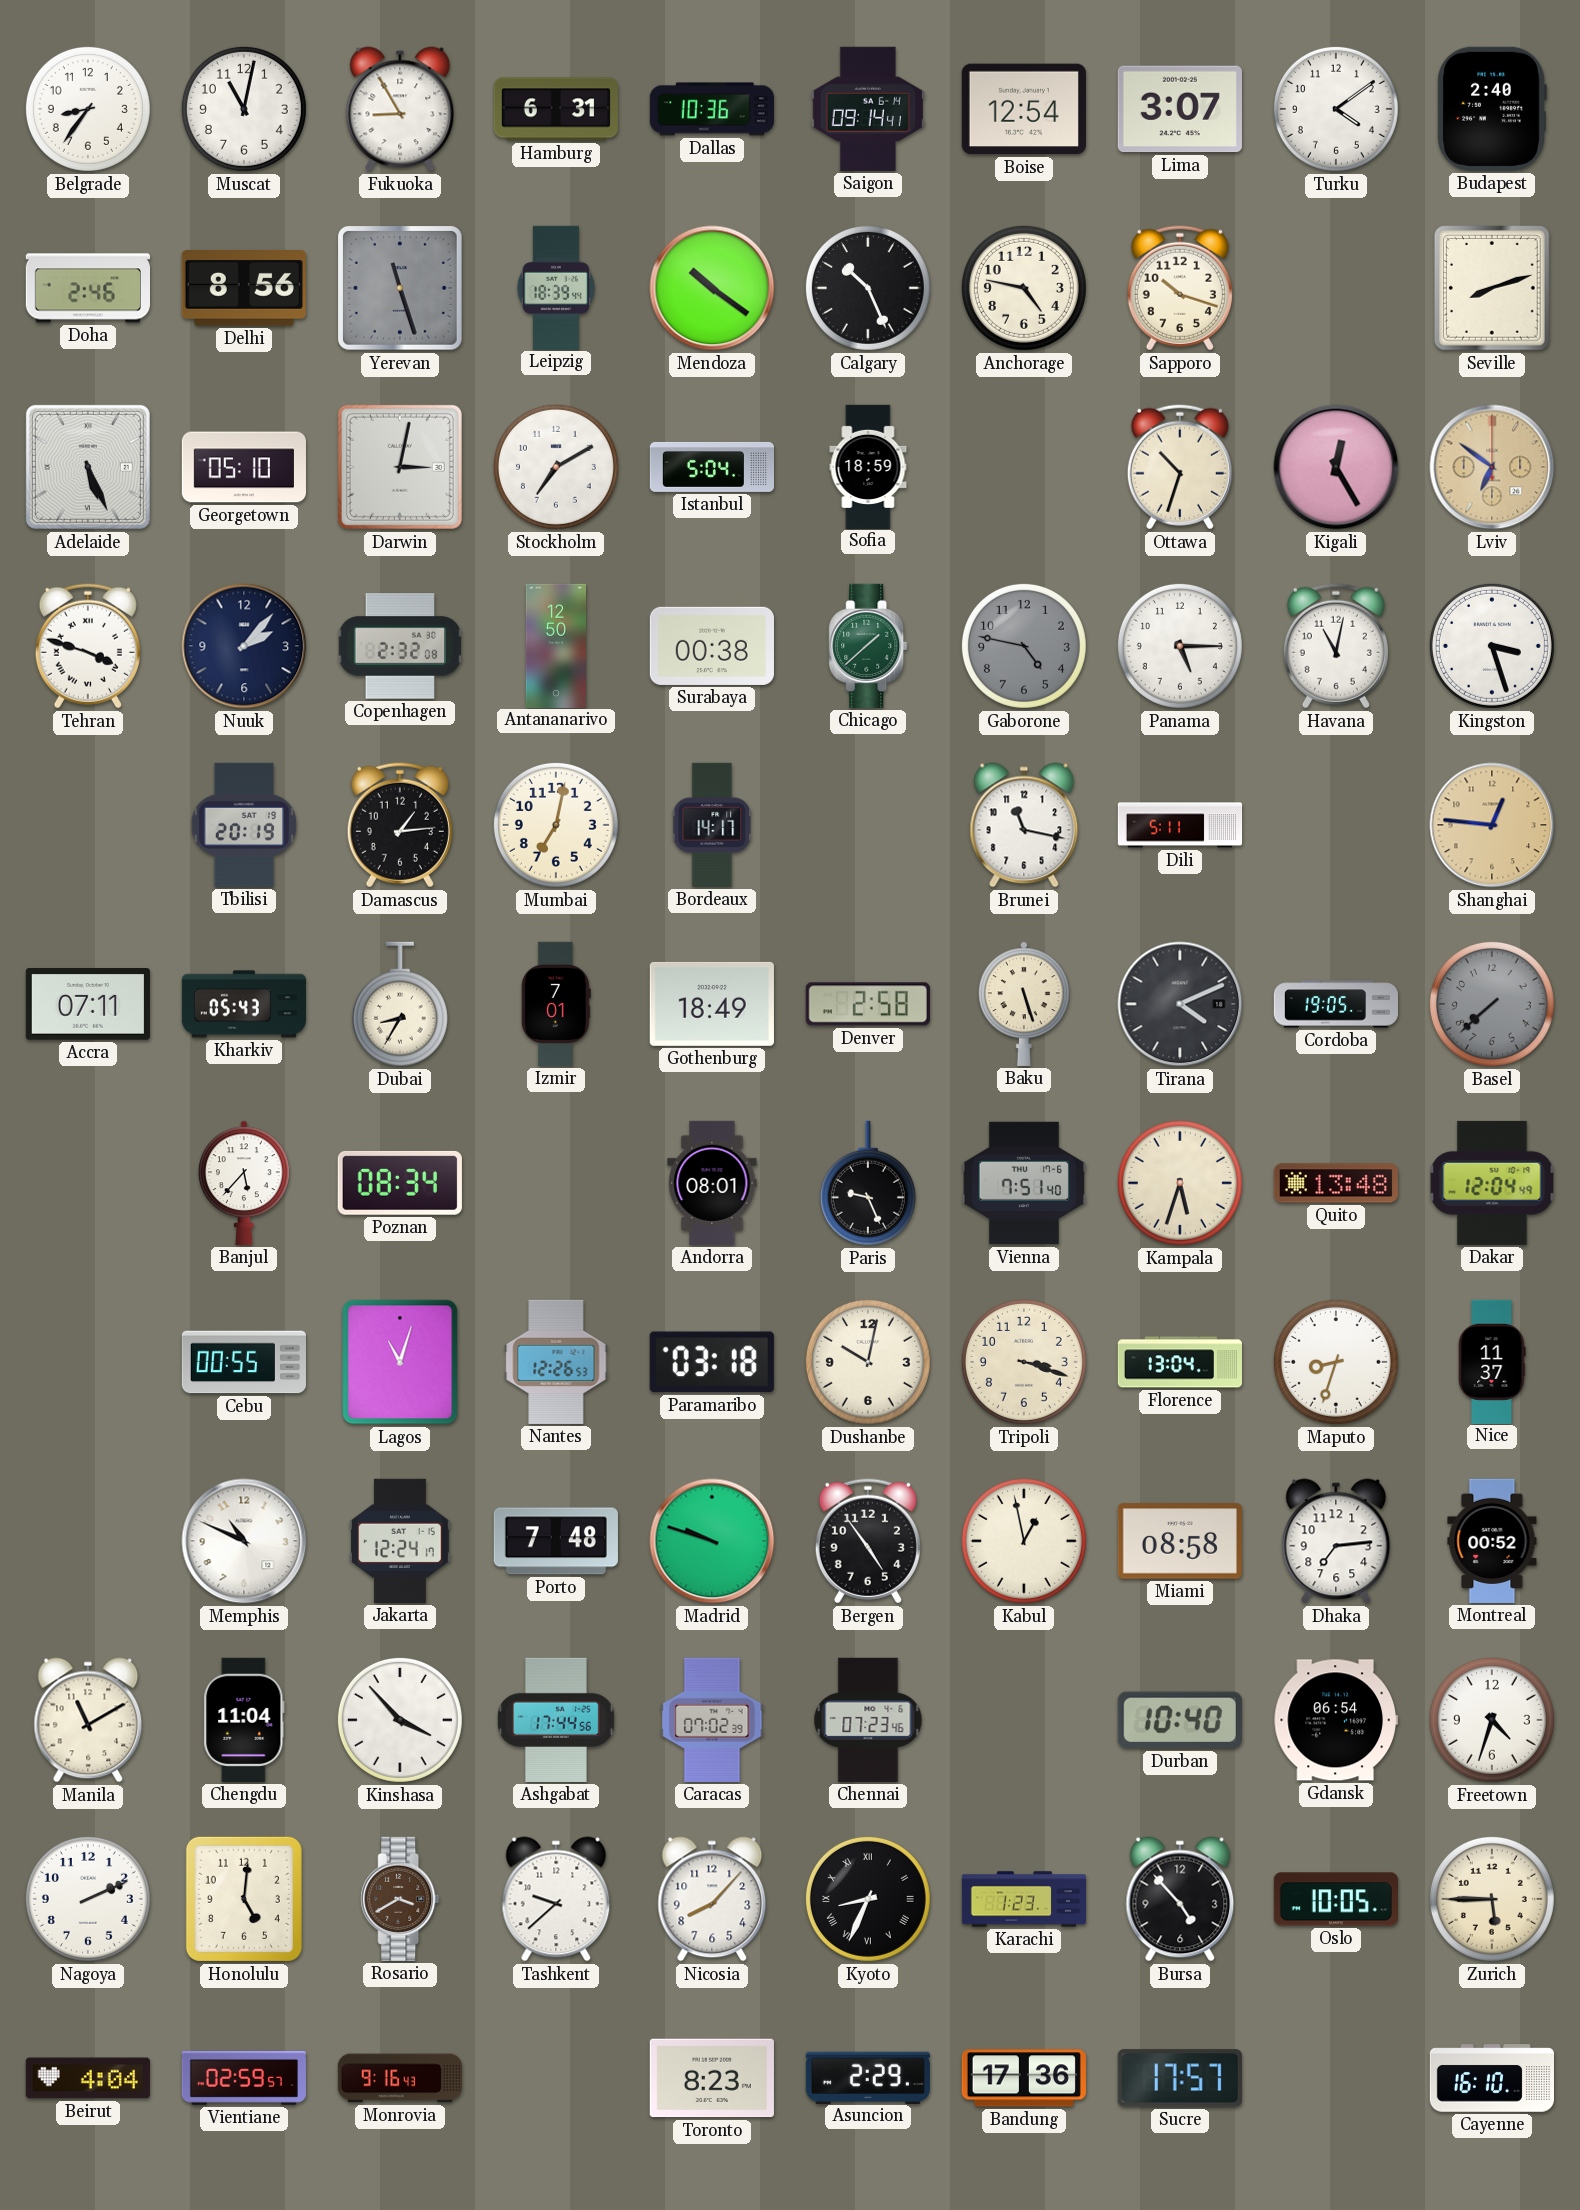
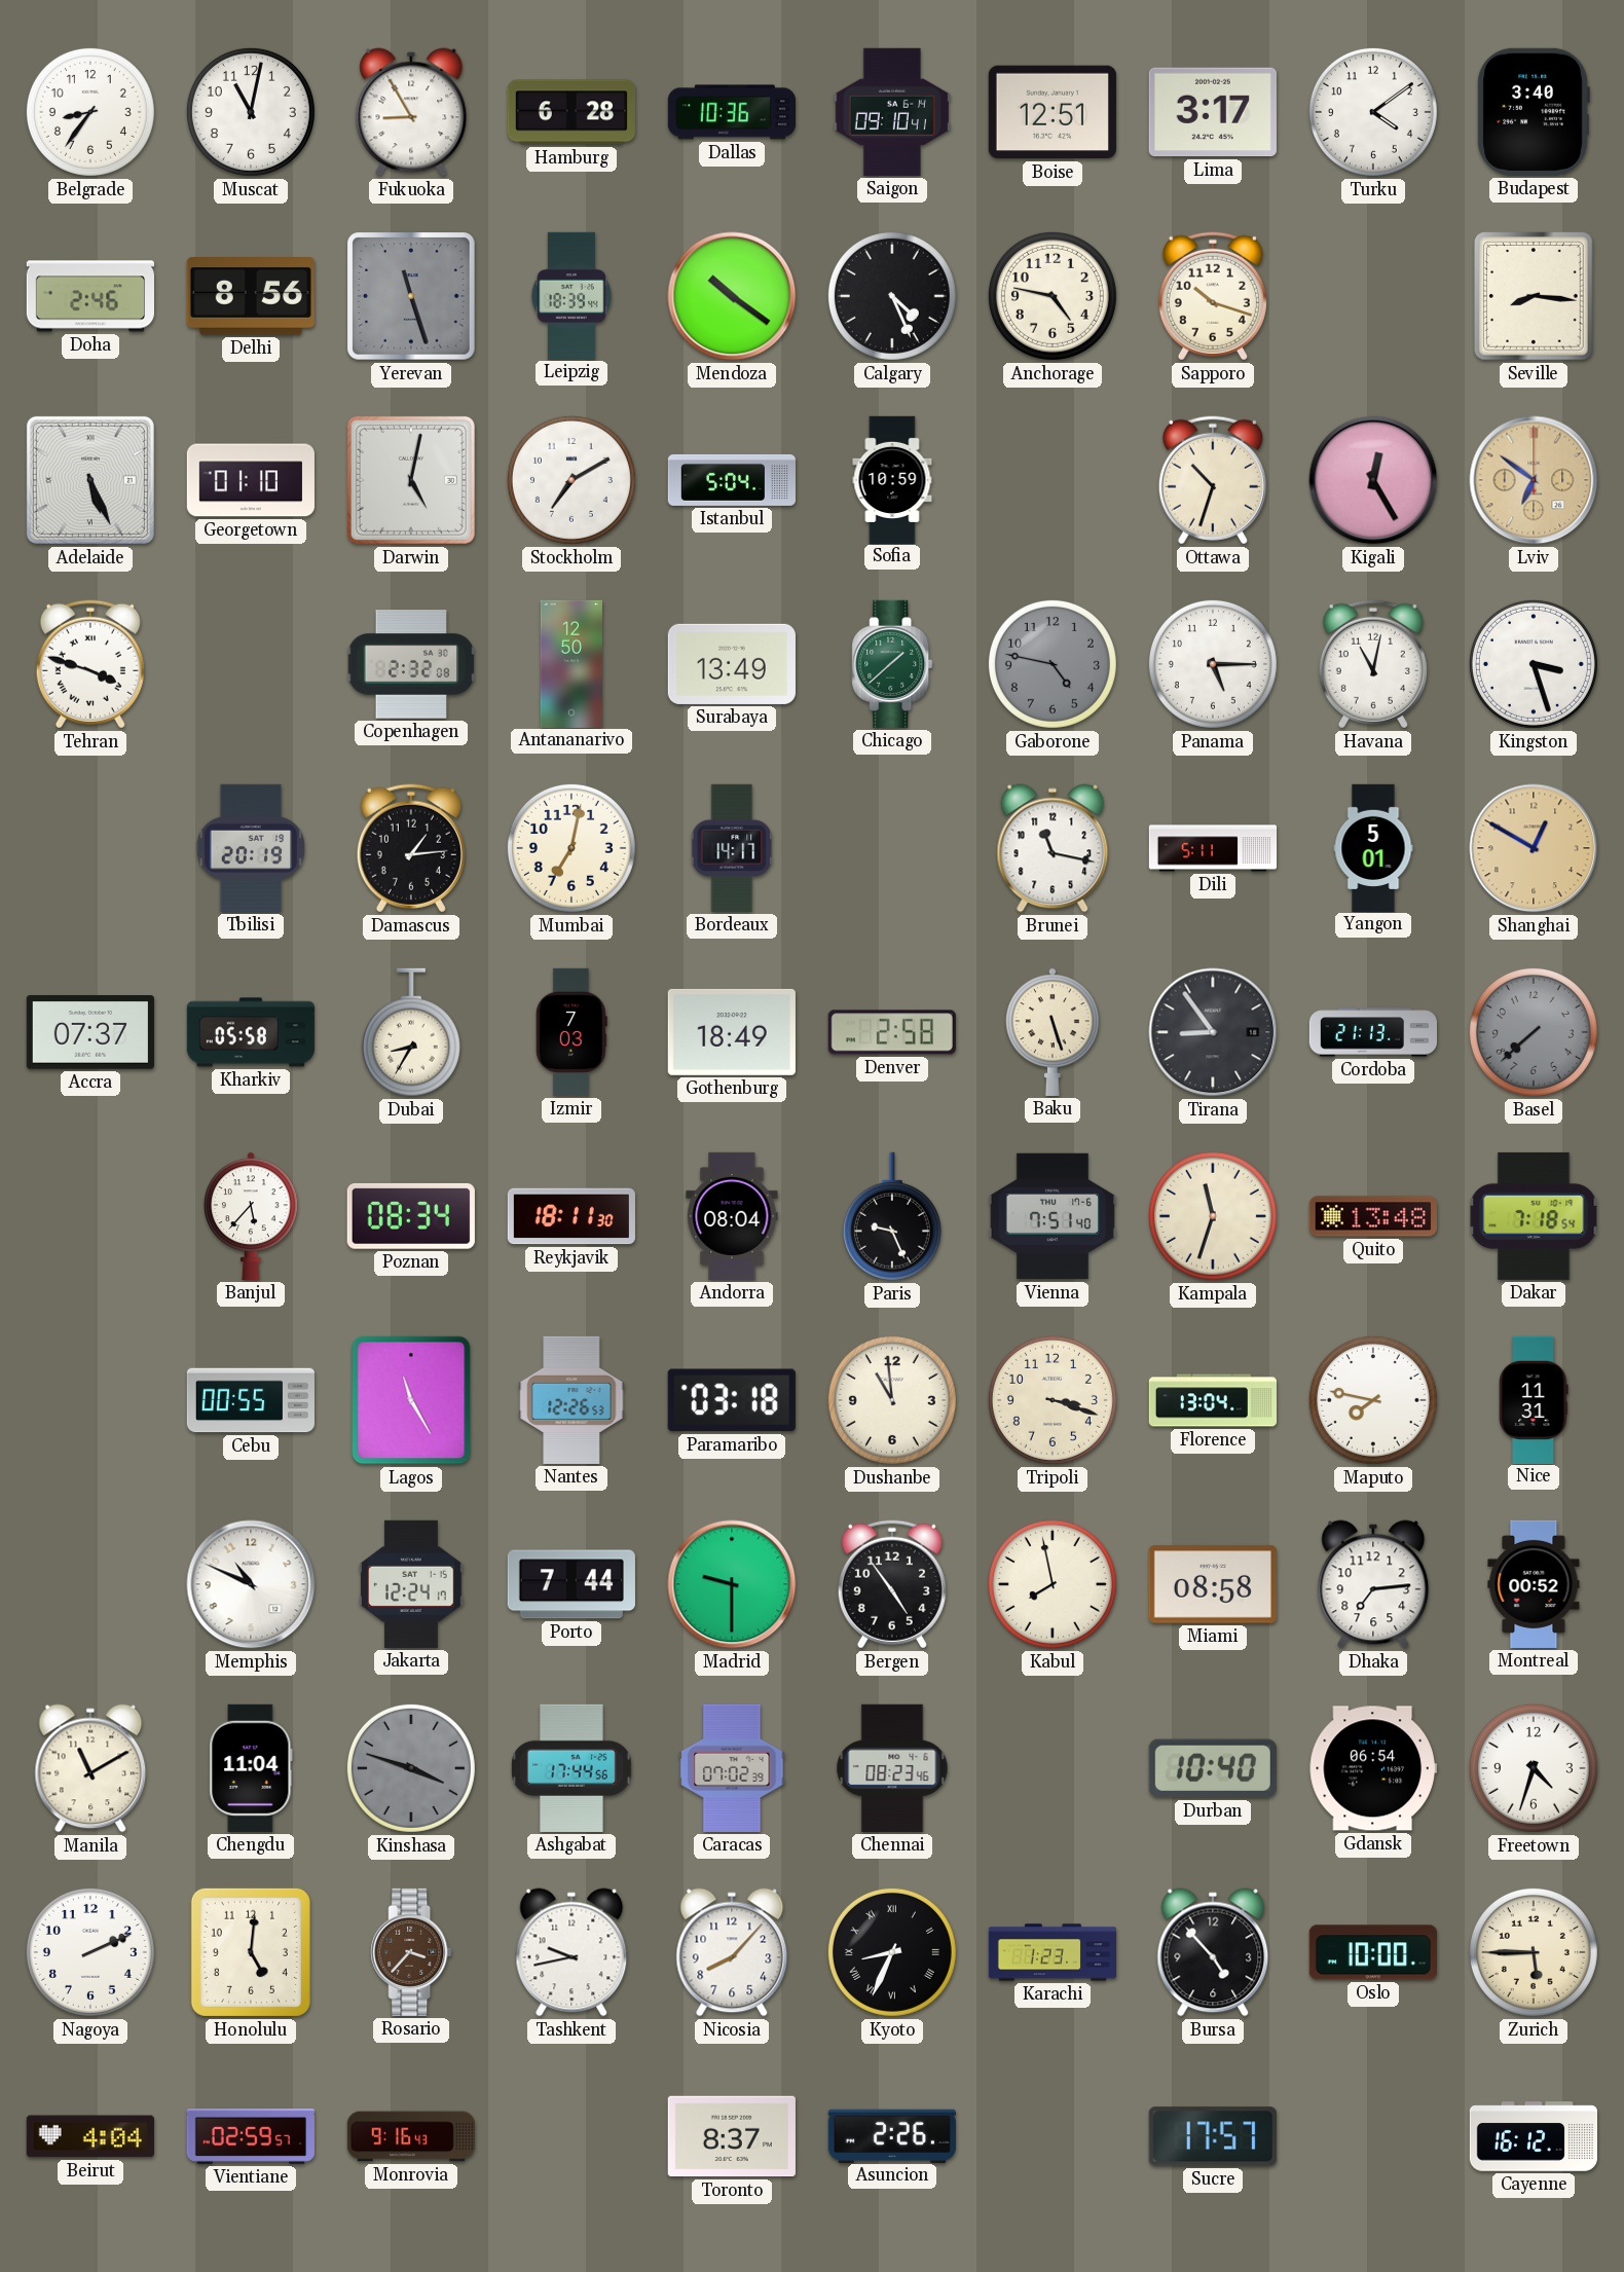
Hamburg: 6:31 -> 6:28
Saigon: 09:14 -> 09:10
Boise: 12:54 -> 12:51
Lima: 3:07 -> 3:17
Budapest: 2:40 -> 3:40
Calgary: 10:26 -> 4:26
Seville: 8:12 -> 8:16
Georgetown: 05:10 -> 01:10
Darwin: 3:02 -> 5:02
Sofia: 18:59 -> 10:59
Nuuk: 2:07 -> none
Surabaya: 00:38 -> 13:49
Yangon: none -> 5:01
Shanghai: 12:46 -> 12:50
Accra: 07:11 -> 07:37
Kharkiv: 05:43 -> 05:58
Izmir: 7:01 -> 7:03
Tirana: 4:11 -> 8:54
Cordoba: 19:05 -> 21:13
Reykjavik: none -> 18:11
Andorra: 08:01 -> 08:04
Kampala: 5:33 -> 11:33
Dakar: 12:04 -> 7:18
Lagos: 11:03 -> 11:25
Dushanbe: 10:02 -> 10:59
Maputo: 8:33 -> 7:47
Nice: 11:37 -> 11:31
Porto: 7:48 -> 7:44
Madrid: 9:48 -> 9:30
Kabul: 12:58 -> 7:58
Kinshasa: 3:53 -> 3:48
Kinshasa dial: white -> grey
Chennai: 07:23 -> 08:23
Rosario: 3:40 -> 3:37
Tashkent: 9:38 -> 9:43
Oslo: 10:05 -> 10:00
Toronto: 8:23 -> 8:37
Asuncion: 2:29 -> 2:26
Bandung: 17:36 -> none
Cayenne: 16:10 -> 16:12
